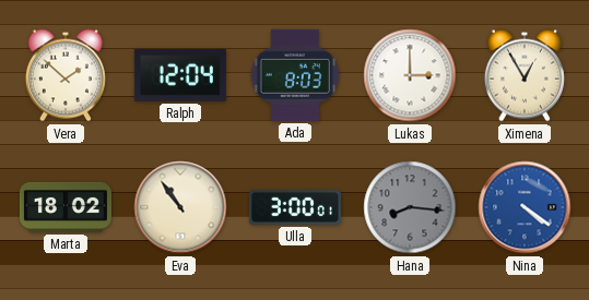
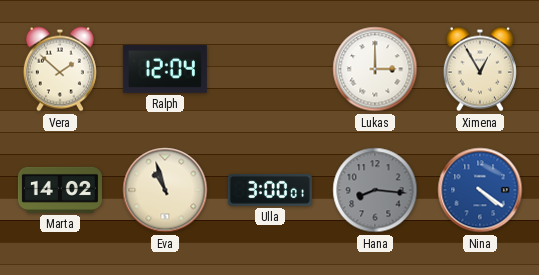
Ada: 8:03 -> none
Marta: 18:02 -> 14:02
Eva: 10:54 -> 10:57
